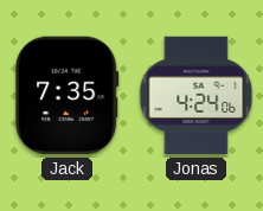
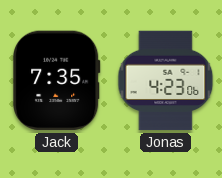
Jonas: 4:24 -> 4:23
